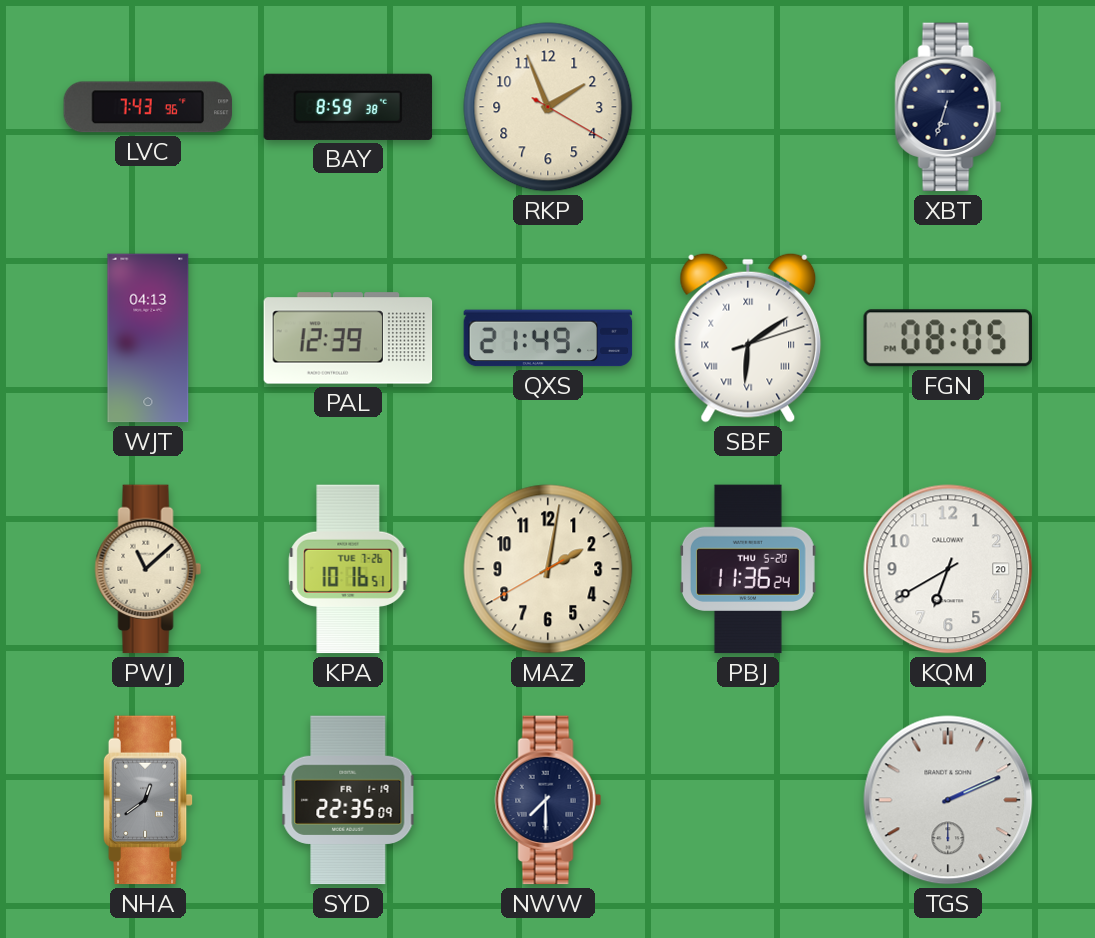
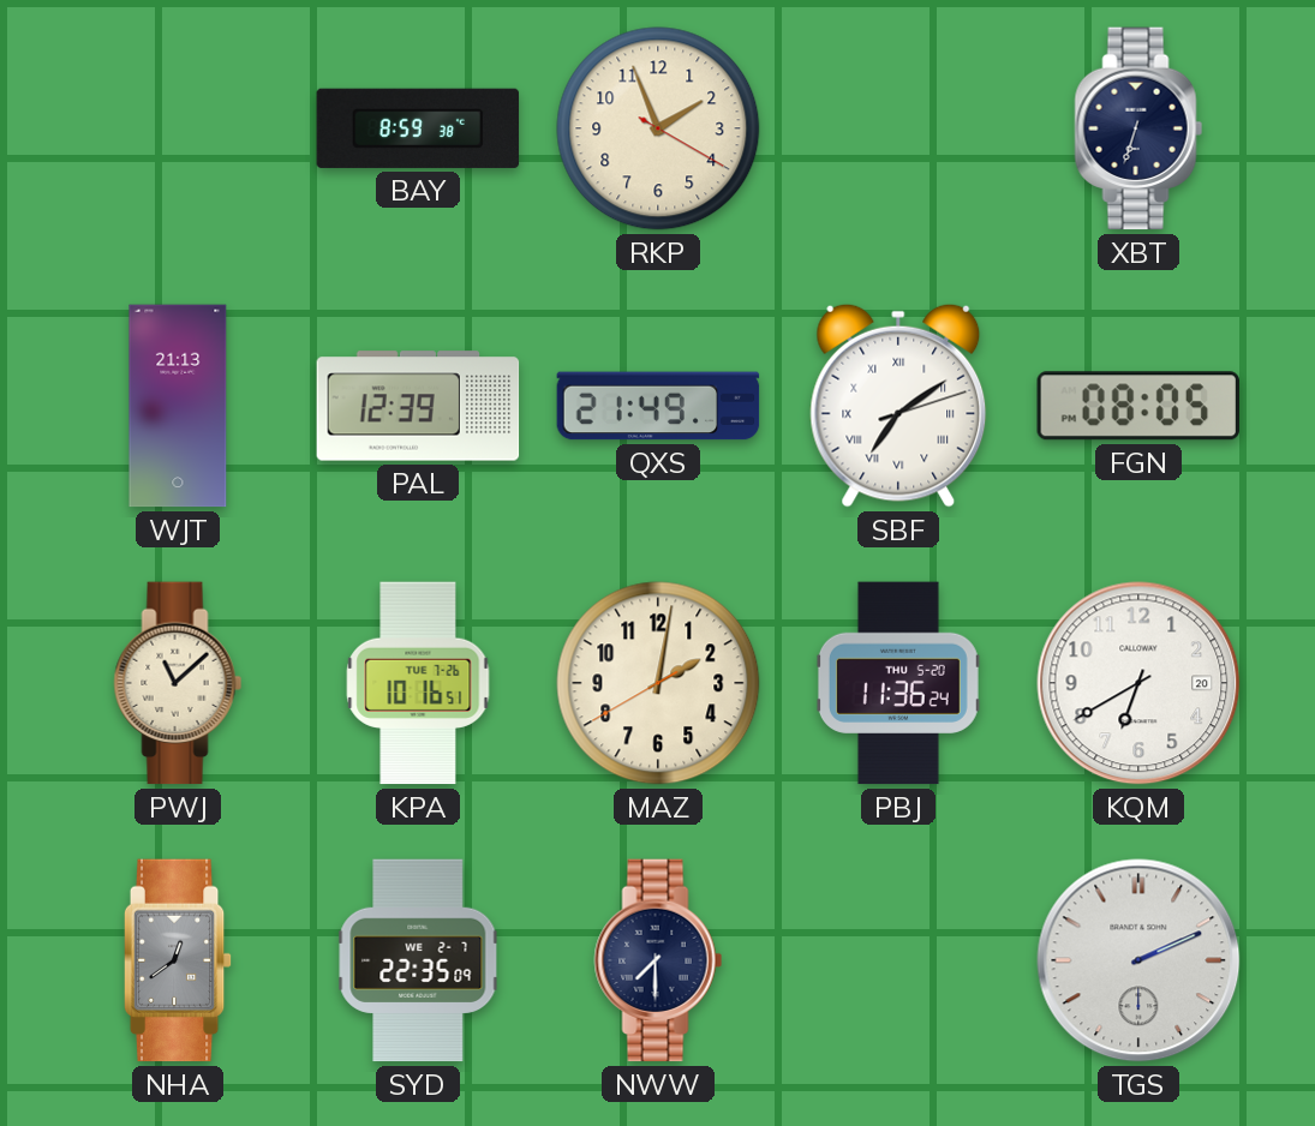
LVC: 7:43 -> none
WJT: 04:13 -> 21:13
SBF: 6:09 -> 7:09
SYD date: FR 1-19 -> WE 2-7
